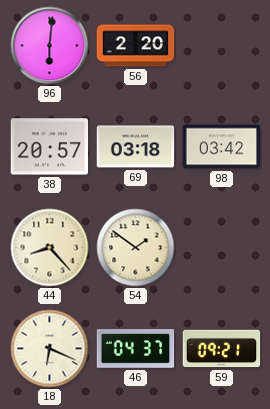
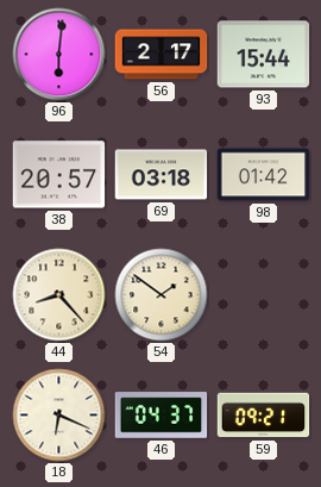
56: 2:20 -> 2:17
93: none -> 15:44
98: 03:42 -> 01:42
